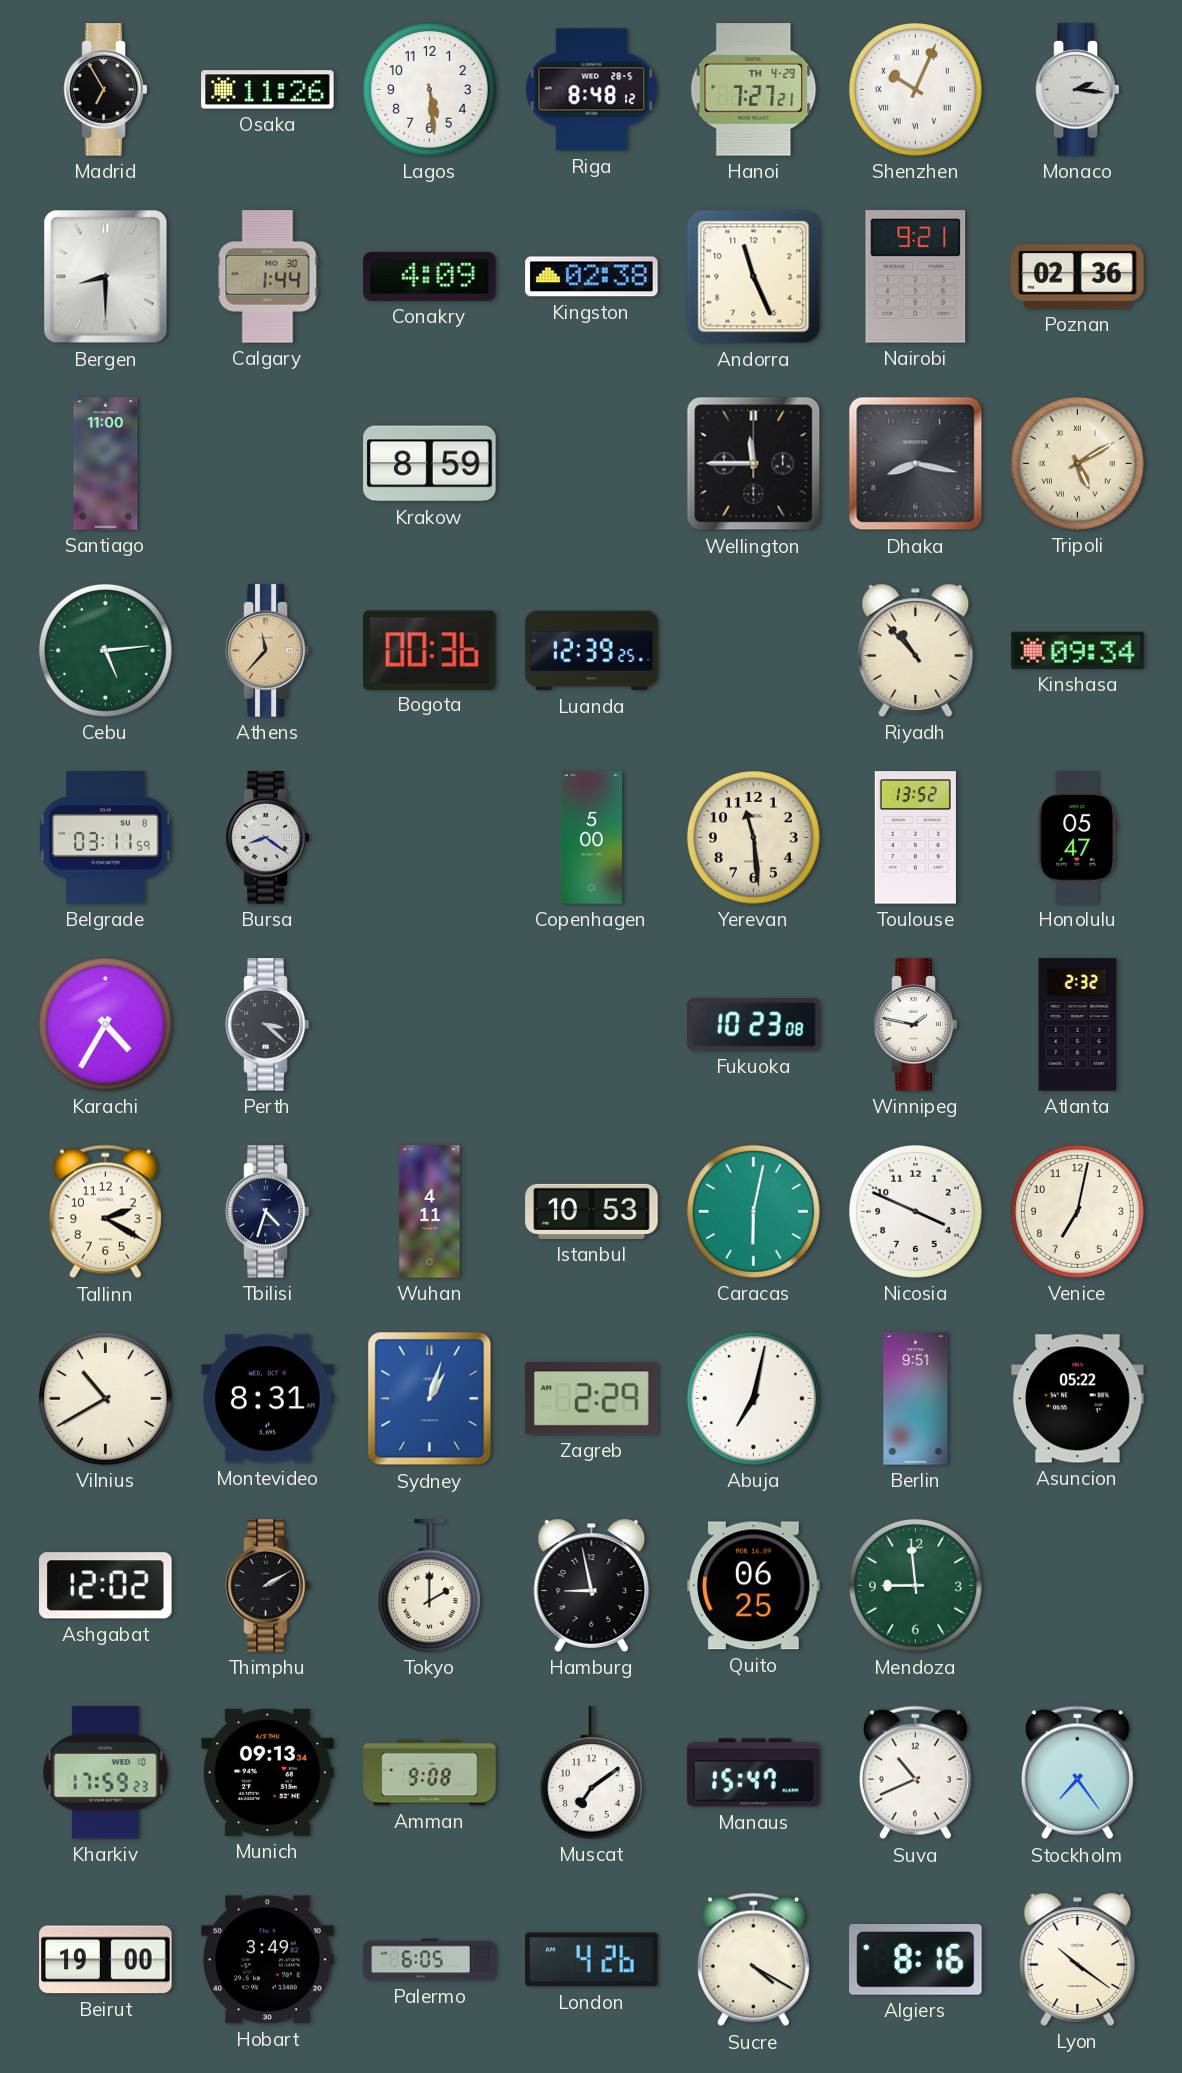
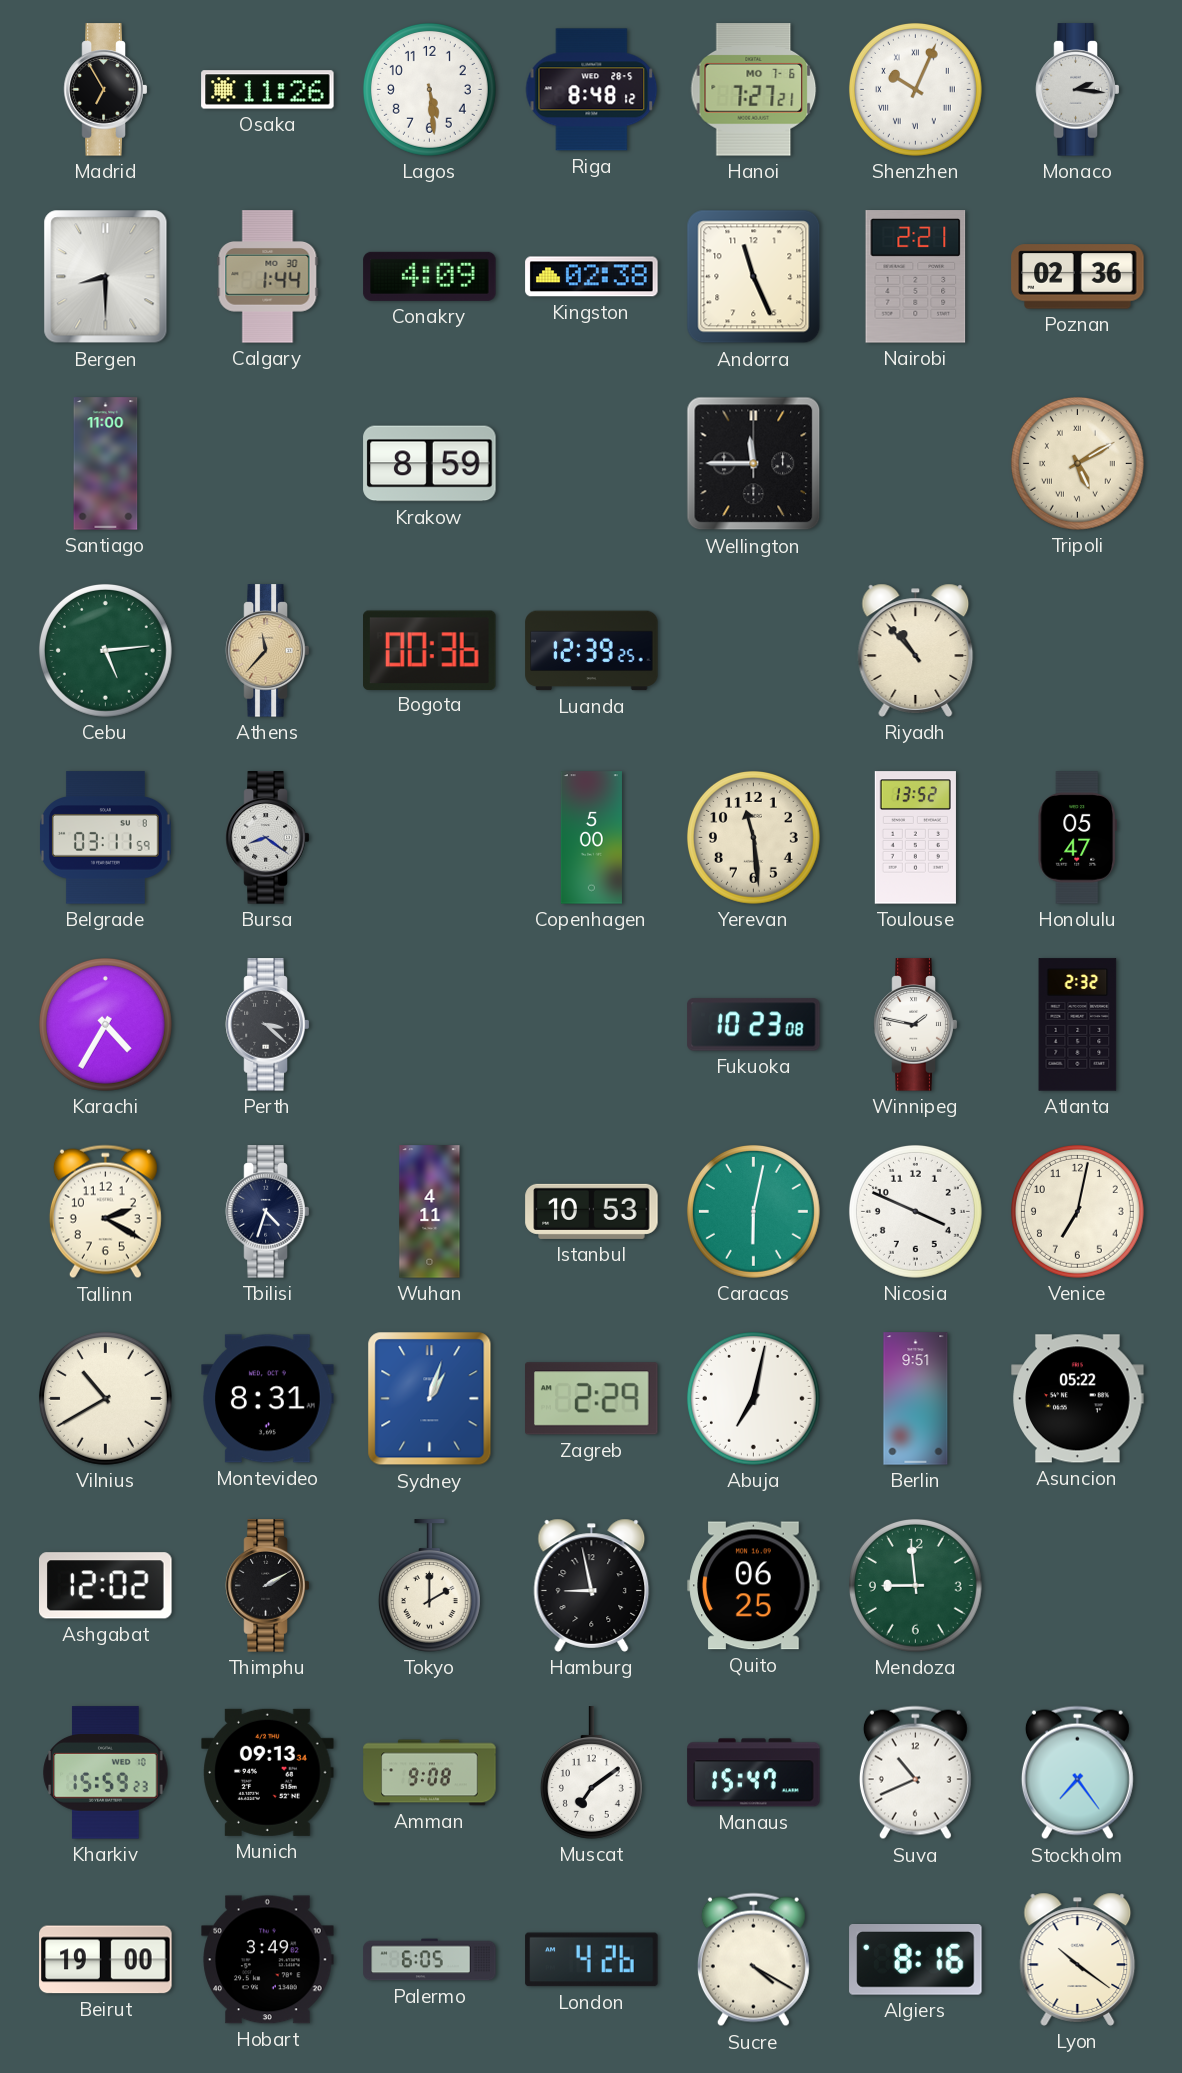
Hanoi date: TH 4-29 -> MO 7-6
Nairobi: 9:21 -> 2:21
Dhaka: 8:17 -> none
Kinshasa: 09:34 -> none
Kharkiv: 17:59 -> 15:59
